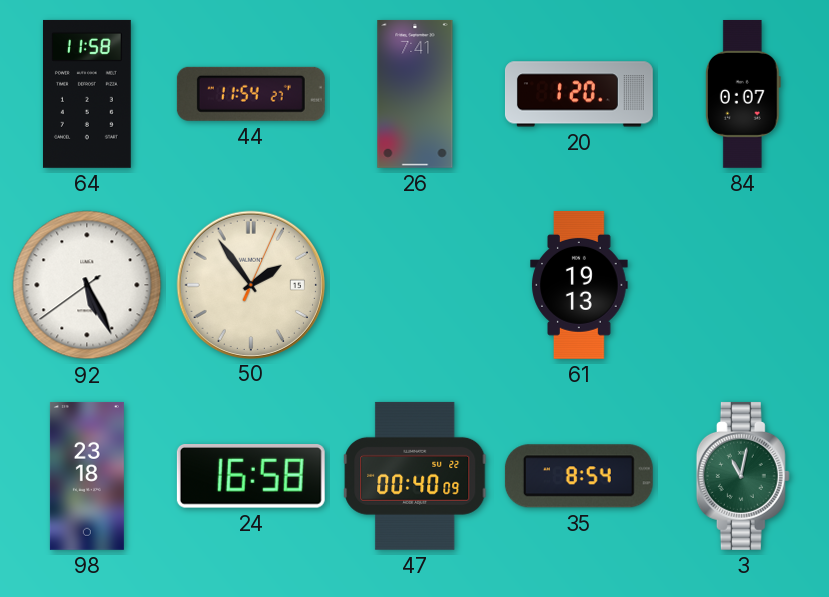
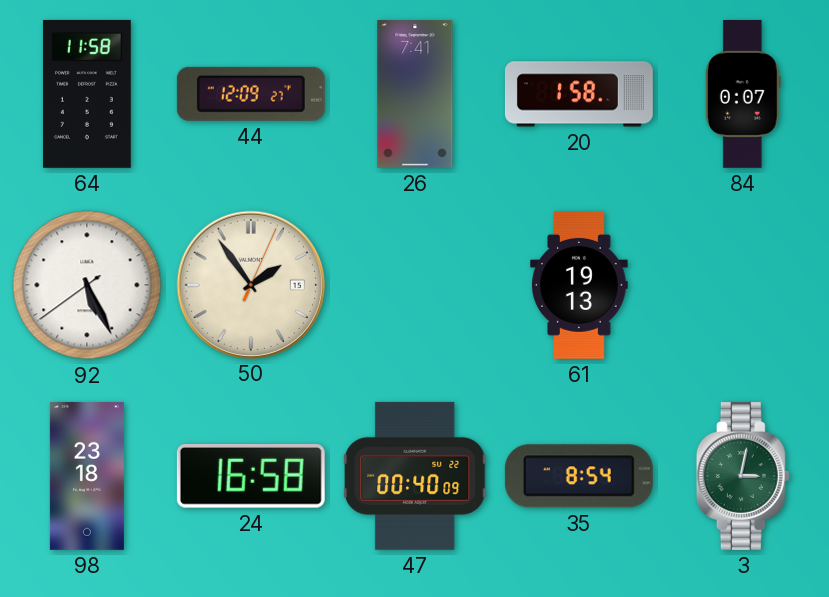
44: 11:54 -> 12:09
20: 1:20 -> 1:58
3: 11:02 -> 3:02
